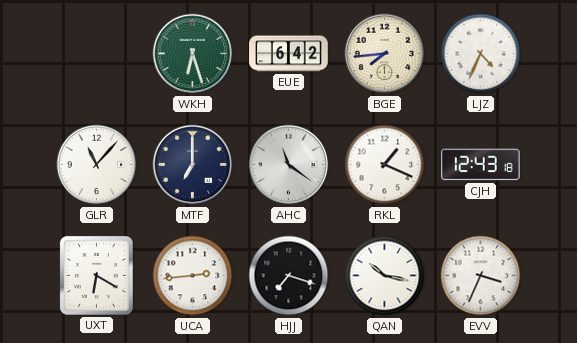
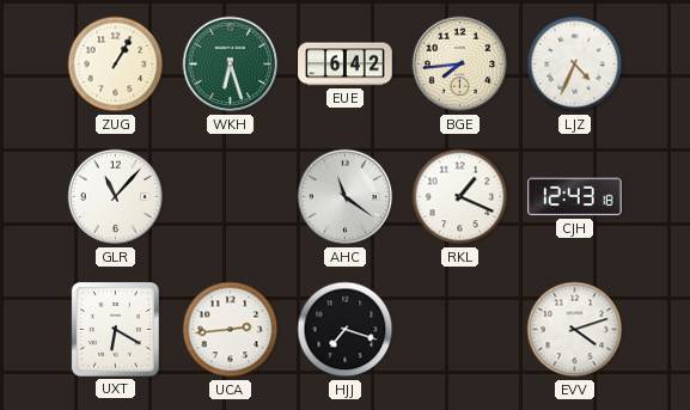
ZUG: none -> 1:05
MTF: 7:00 -> none
QAN: 10:17 -> none
EVV: 3:34 -> 4:12
